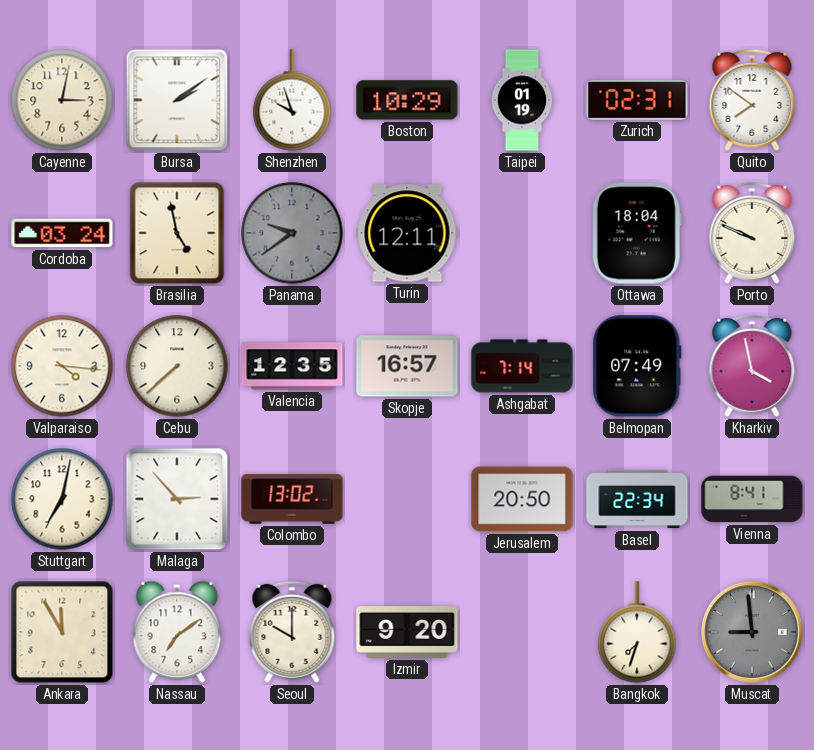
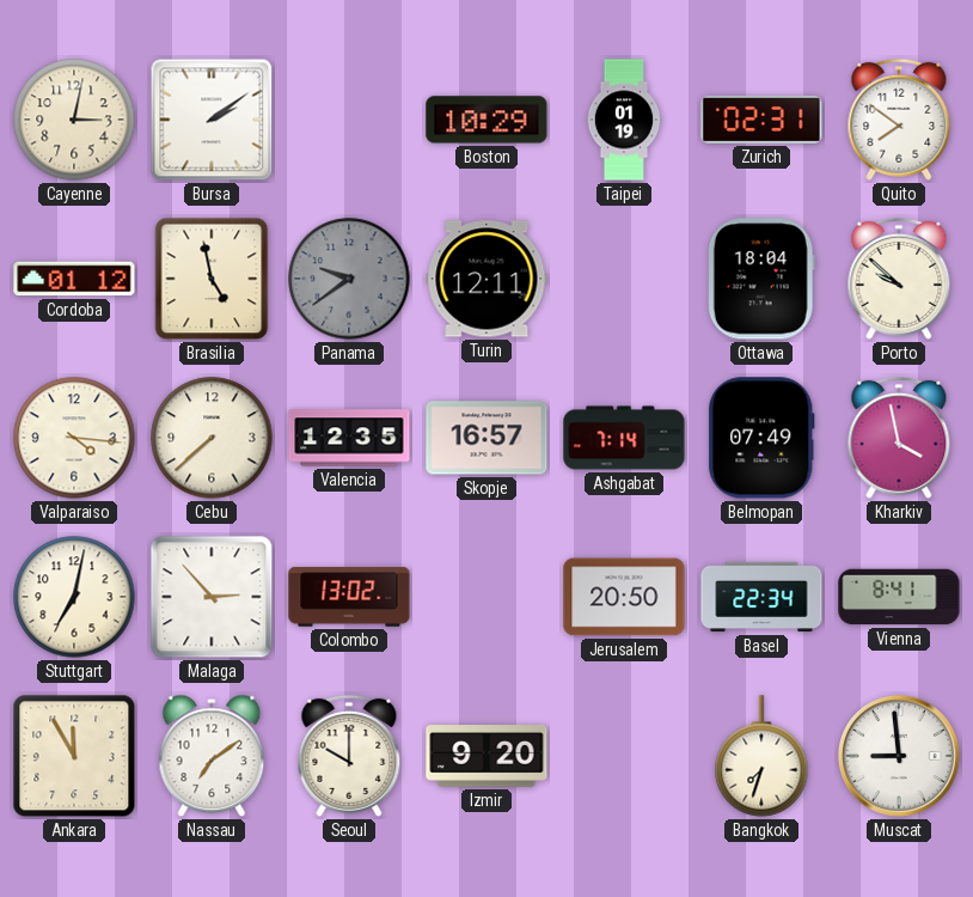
Shenzhen: 9:57 -> none
Cordoba: 03:24 -> 01:12
Porto: 9:49 -> 9:52
Muscat dial: grey -> white
